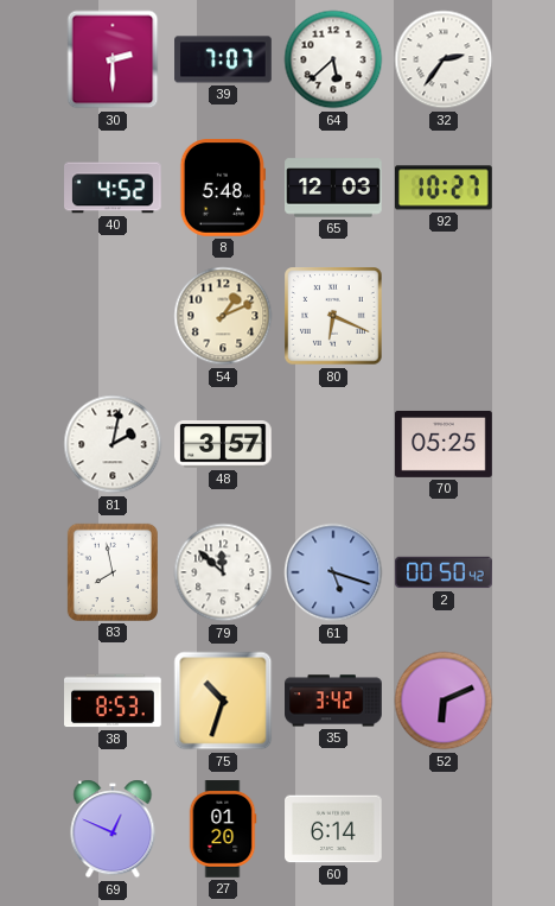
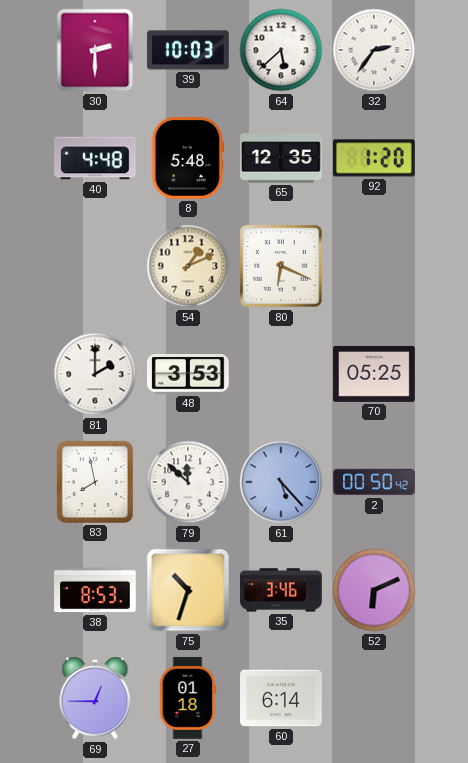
39: 7:07 -> 10:03
40: 4:52 -> 4:48
65: 12:03 -> 12:35
92: 10:27 -> 1:20
81: 2:02 -> 2:00
48: 3:57 -> 3:53
61: 5:18 -> 5:23
35: 3:42 -> 3:46
69: 12:49 -> 12:45
27: 01:20 -> 01:18
